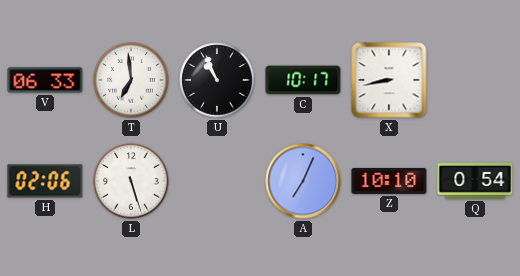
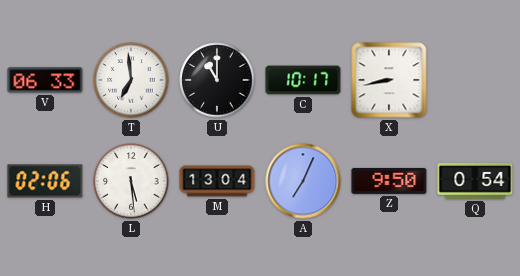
U: 10:56 -> 11:00
L: 5:27 -> 5:29
M: none -> 13:04
Z: 10:10 -> 9:50
